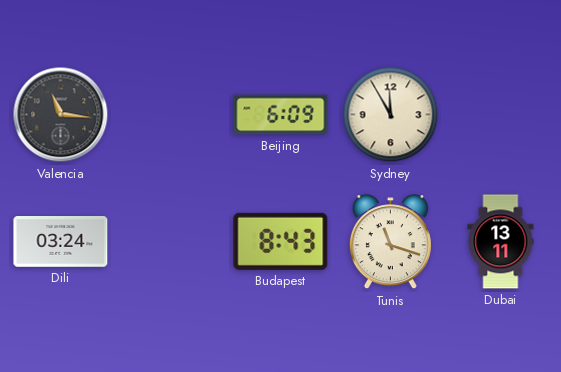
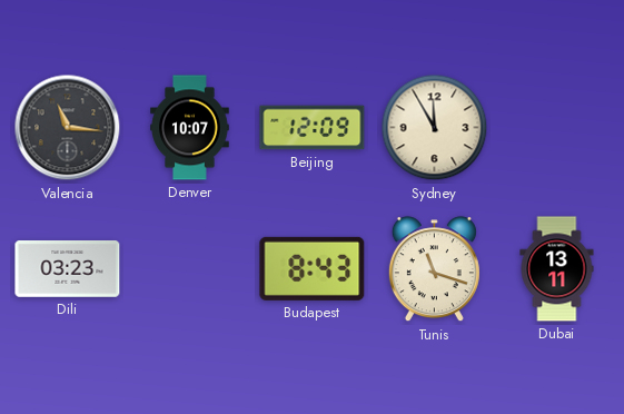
Denver: none -> 10:07
Beijing: 6:09 -> 12:09
Dili: 03:24 -> 03:23
